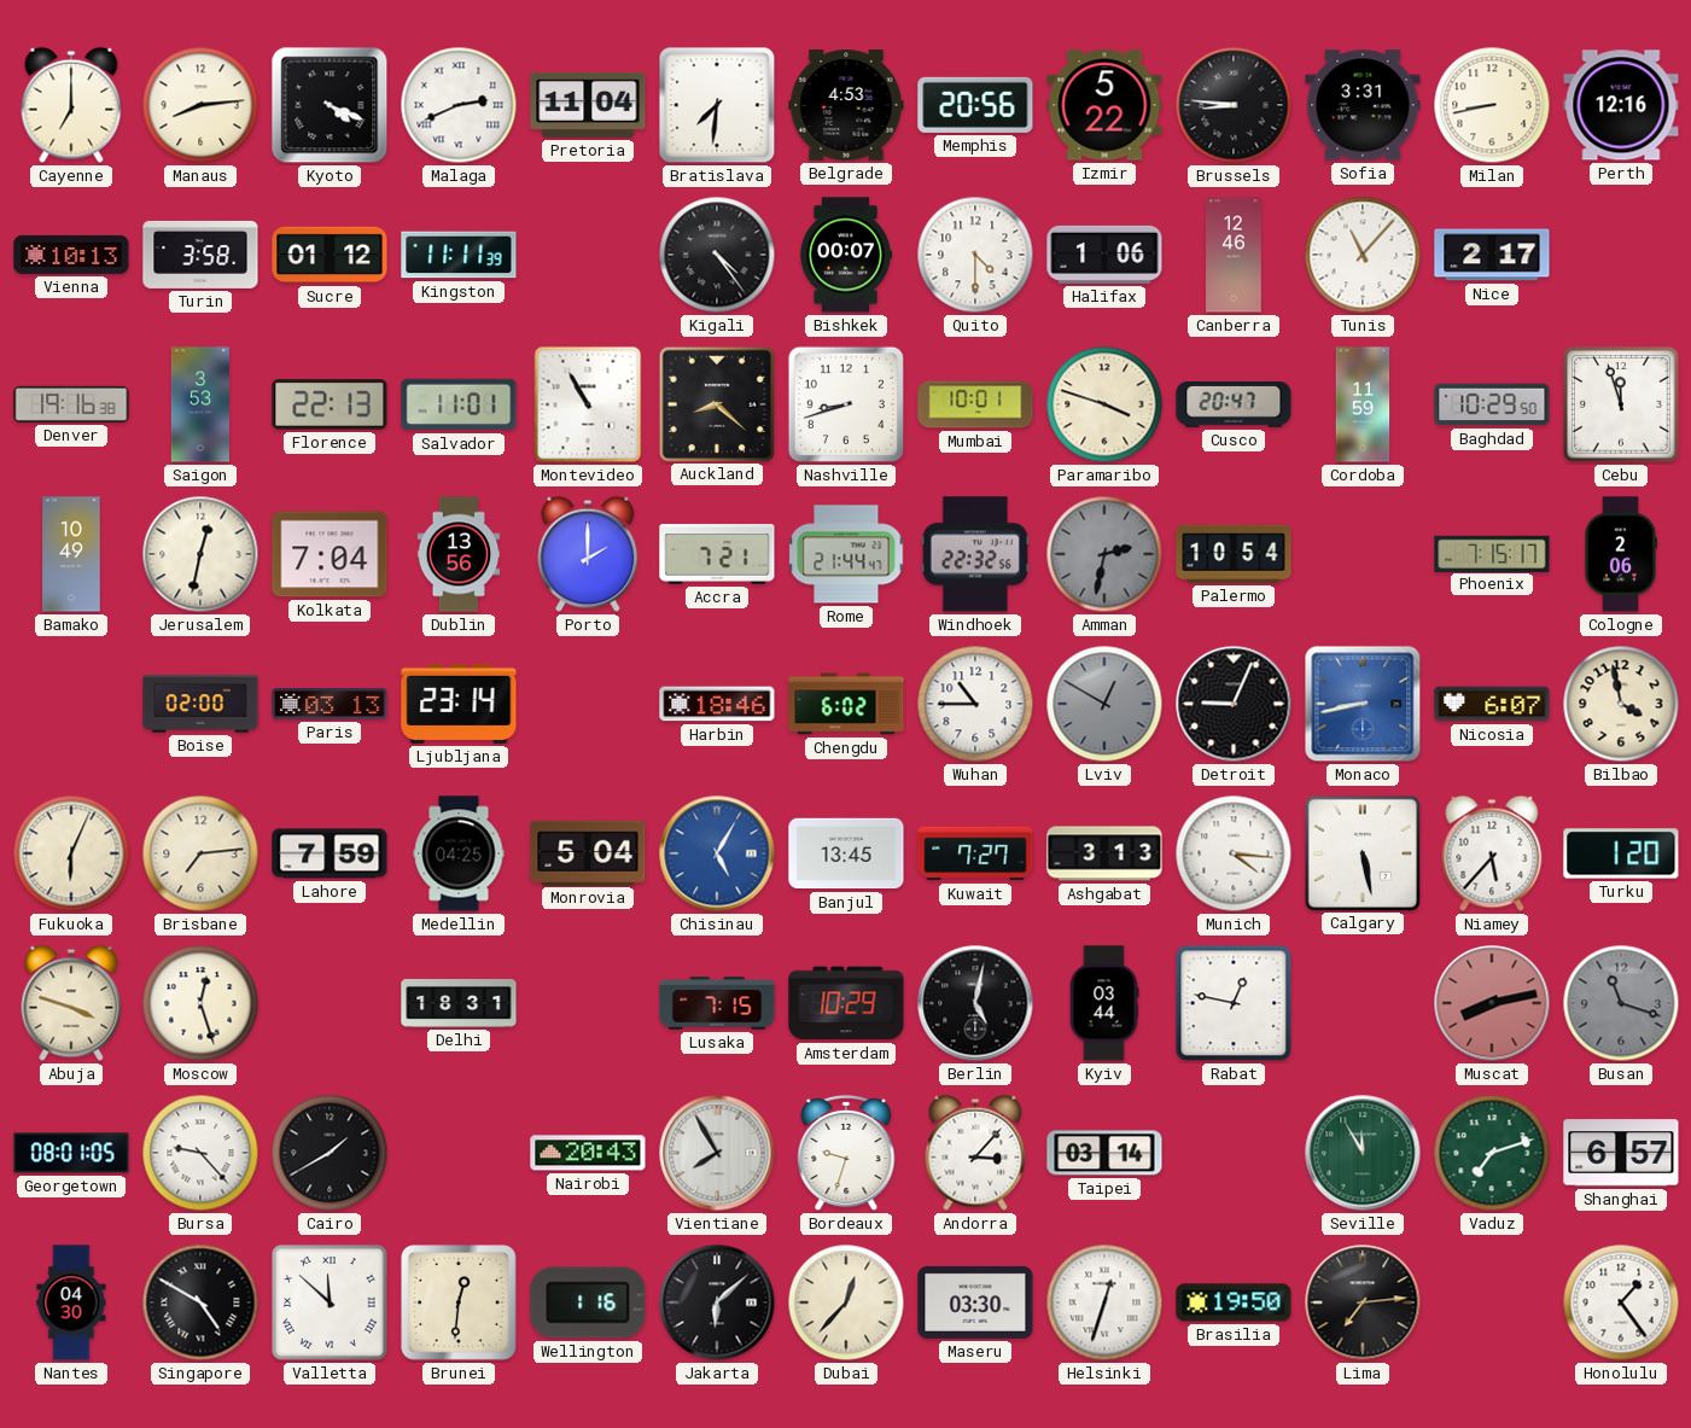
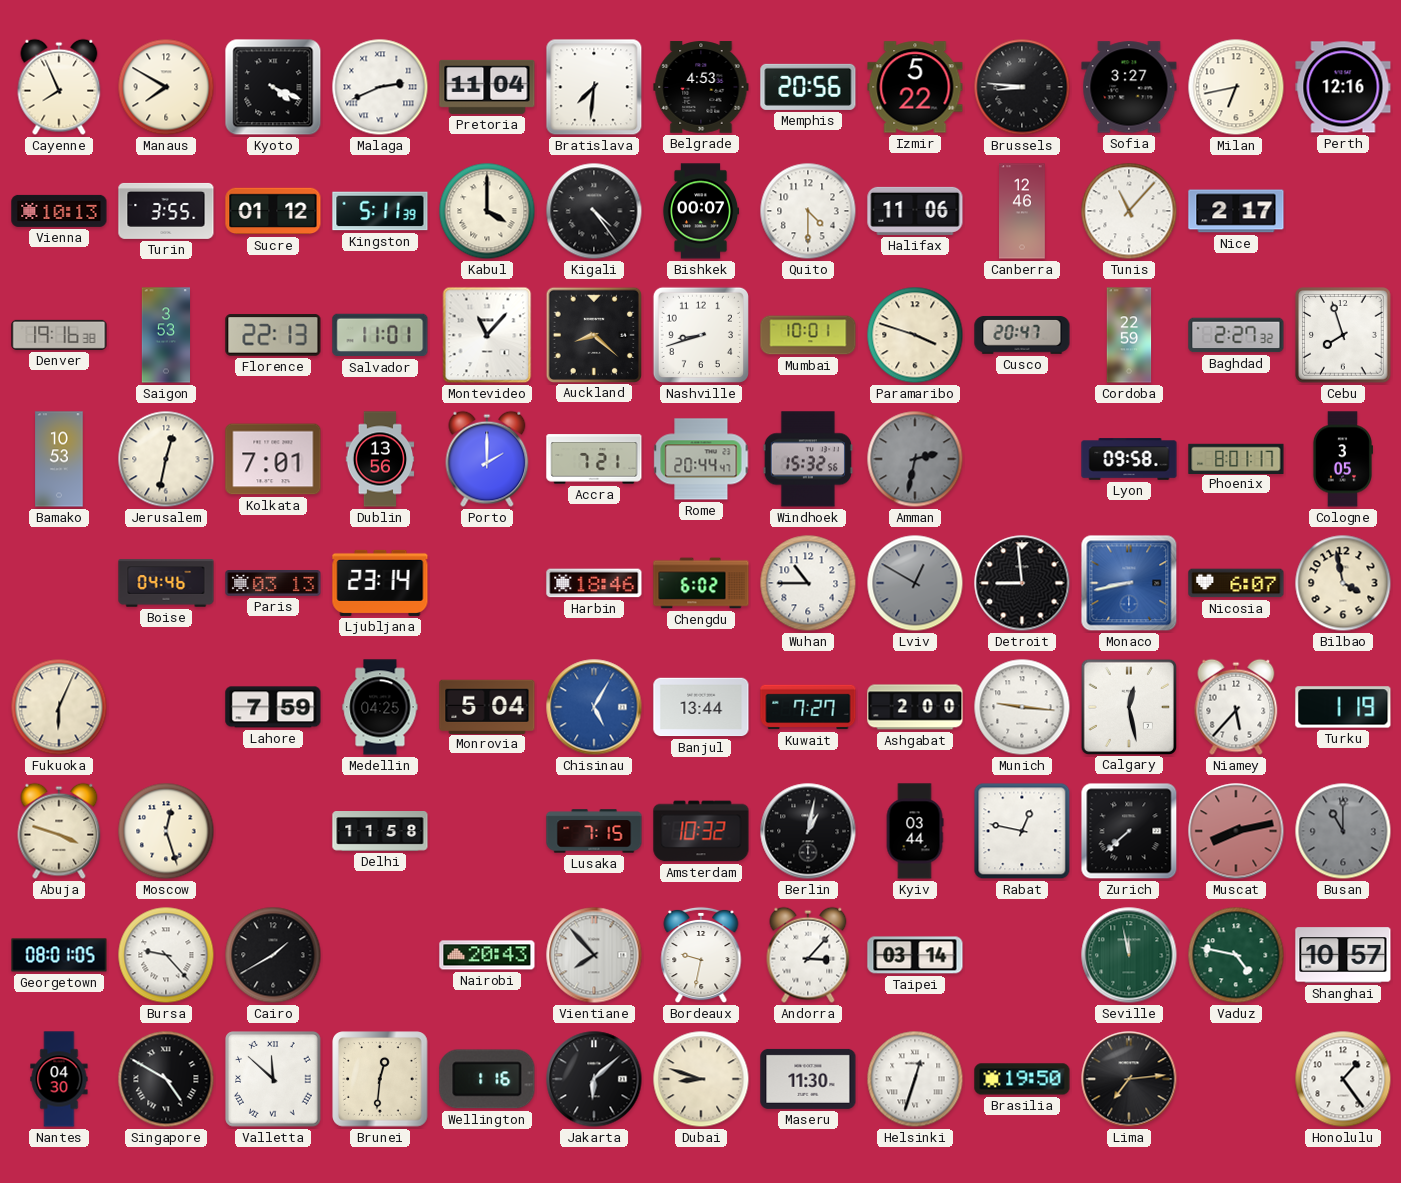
Cayenne: 7:00 -> 7:56
Manaus: 8:14 -> 7:50
Sofia: 3:31 -> 3:27
Milan: 8:43 -> 6:43
Turin: 3:58 -> 3:55
Kingston: 11:11 -> 5:11
Kabul: none -> 4:00
Halifax: 1:06 -> 11:06
Montevideo: 10:55 -> 11:07
Cordoba: 11:59 -> 22:59
Baghdad: 10:29 -> 2:27
Cebu: 11:57 -> 7:57
Bamako: 10:49 -> 10:53
Kolkata: 7:04 -> 7:01
Rome: 21:44 -> 20:44
Windhoek: 22:32 -> 15:32
Palermo: 10:54 -> none
Lyon: none -> 09:58
Phoenix: 7:15 -> 8:01
Cologne: 2:06 -> 3:05
Boise: 02:00 -> 04:46
Detroit: 9:04 -> 8:59
Brisbane: 7:14 -> none
Banjul: 13:45 -> 13:44
Ashgabat: 3:13 -> 2:00
Munich: 4:16 -> 9:16
Calgary: 5:28 -> 12:28
Turku: 1:20 -> 1:19
Delhi: 18:31 -> 11:58
Amsterdam: 10:29 -> 10:32
Berlin: 5:02 -> 1:02
Zurich: none -> 7:38
Busan: 11:18 -> 11:00
Vientiane: 7:55 -> 7:53
Bordeaux: 9:33 -> 9:32
Seville: 11:55 -> 11:58
Vaduz: 7:12 -> 4:47
Shanghai: 6:57 -> 10:57
Dubai: 12:37 -> 8:48
Maseru: 03:30 -> 11:30
